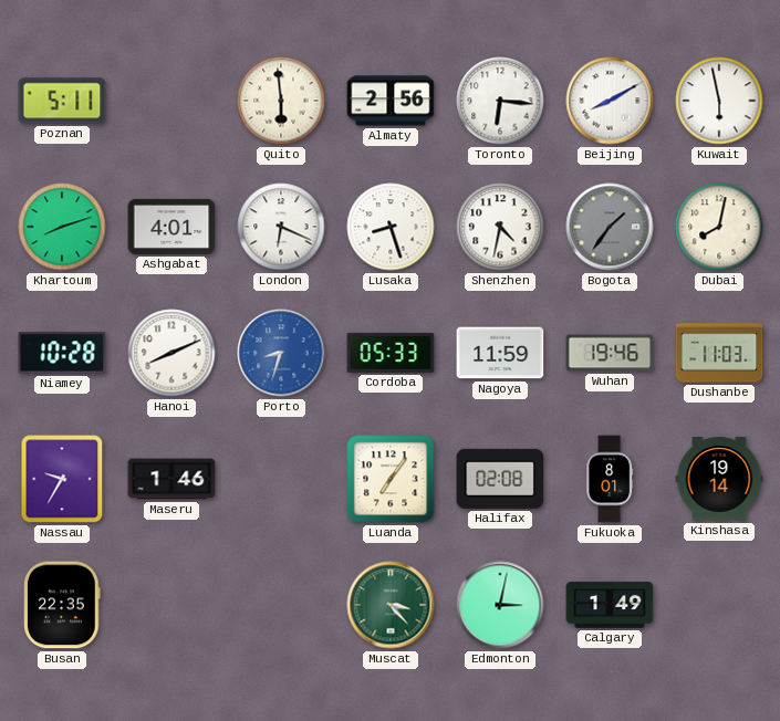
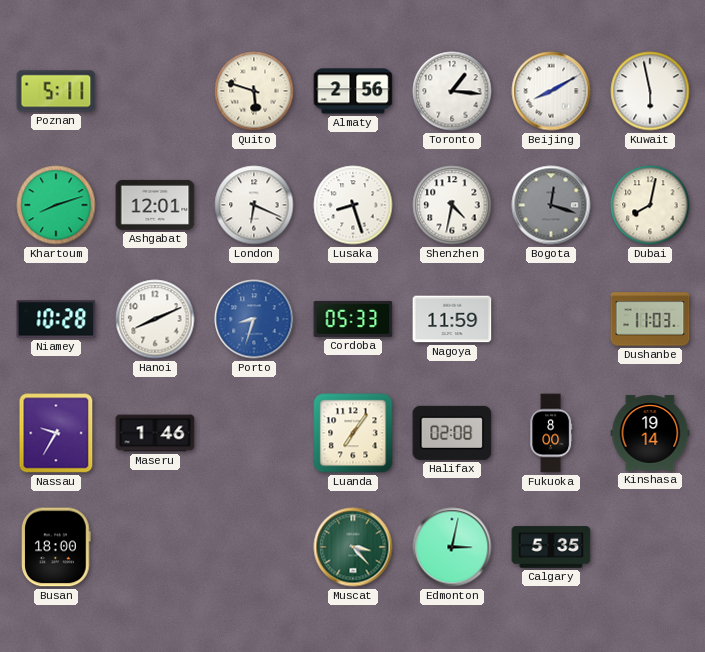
Quito: 5:59 -> 5:48
Toronto: 6:16 -> 1:16
Ashgabat: 4:01 -> 12:01
Bogota: 1:36 -> 12:18
Wuhan: 19:46 -> none
Fukuoka: 8:01 -> 8:00
Busan: 22:35 -> 18:00
Calgary: 1:49 -> 5:35
